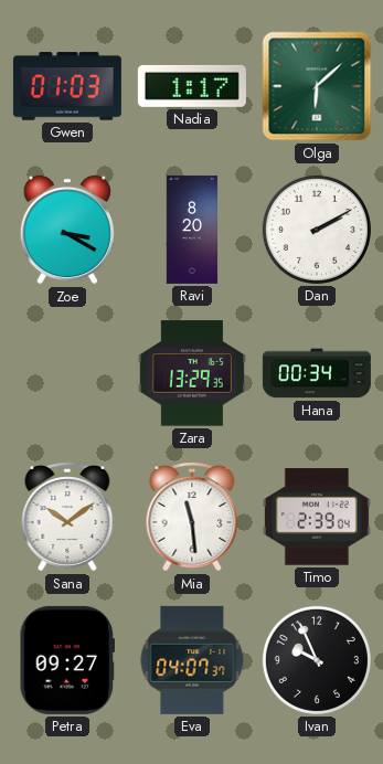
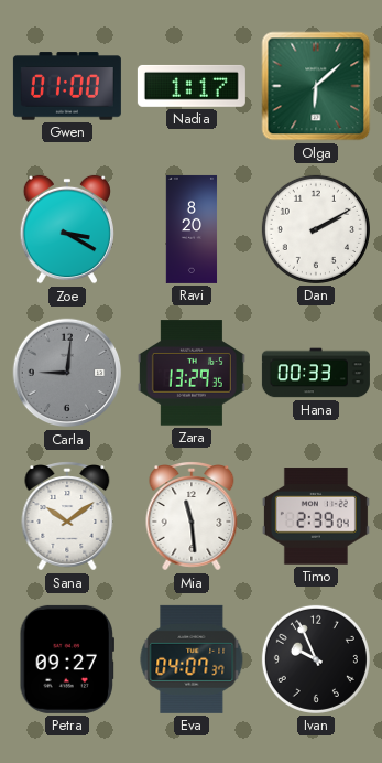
Gwen: 01:03 -> 01:00
Carla: none -> 9:01
Hana: 00:34 -> 00:33
